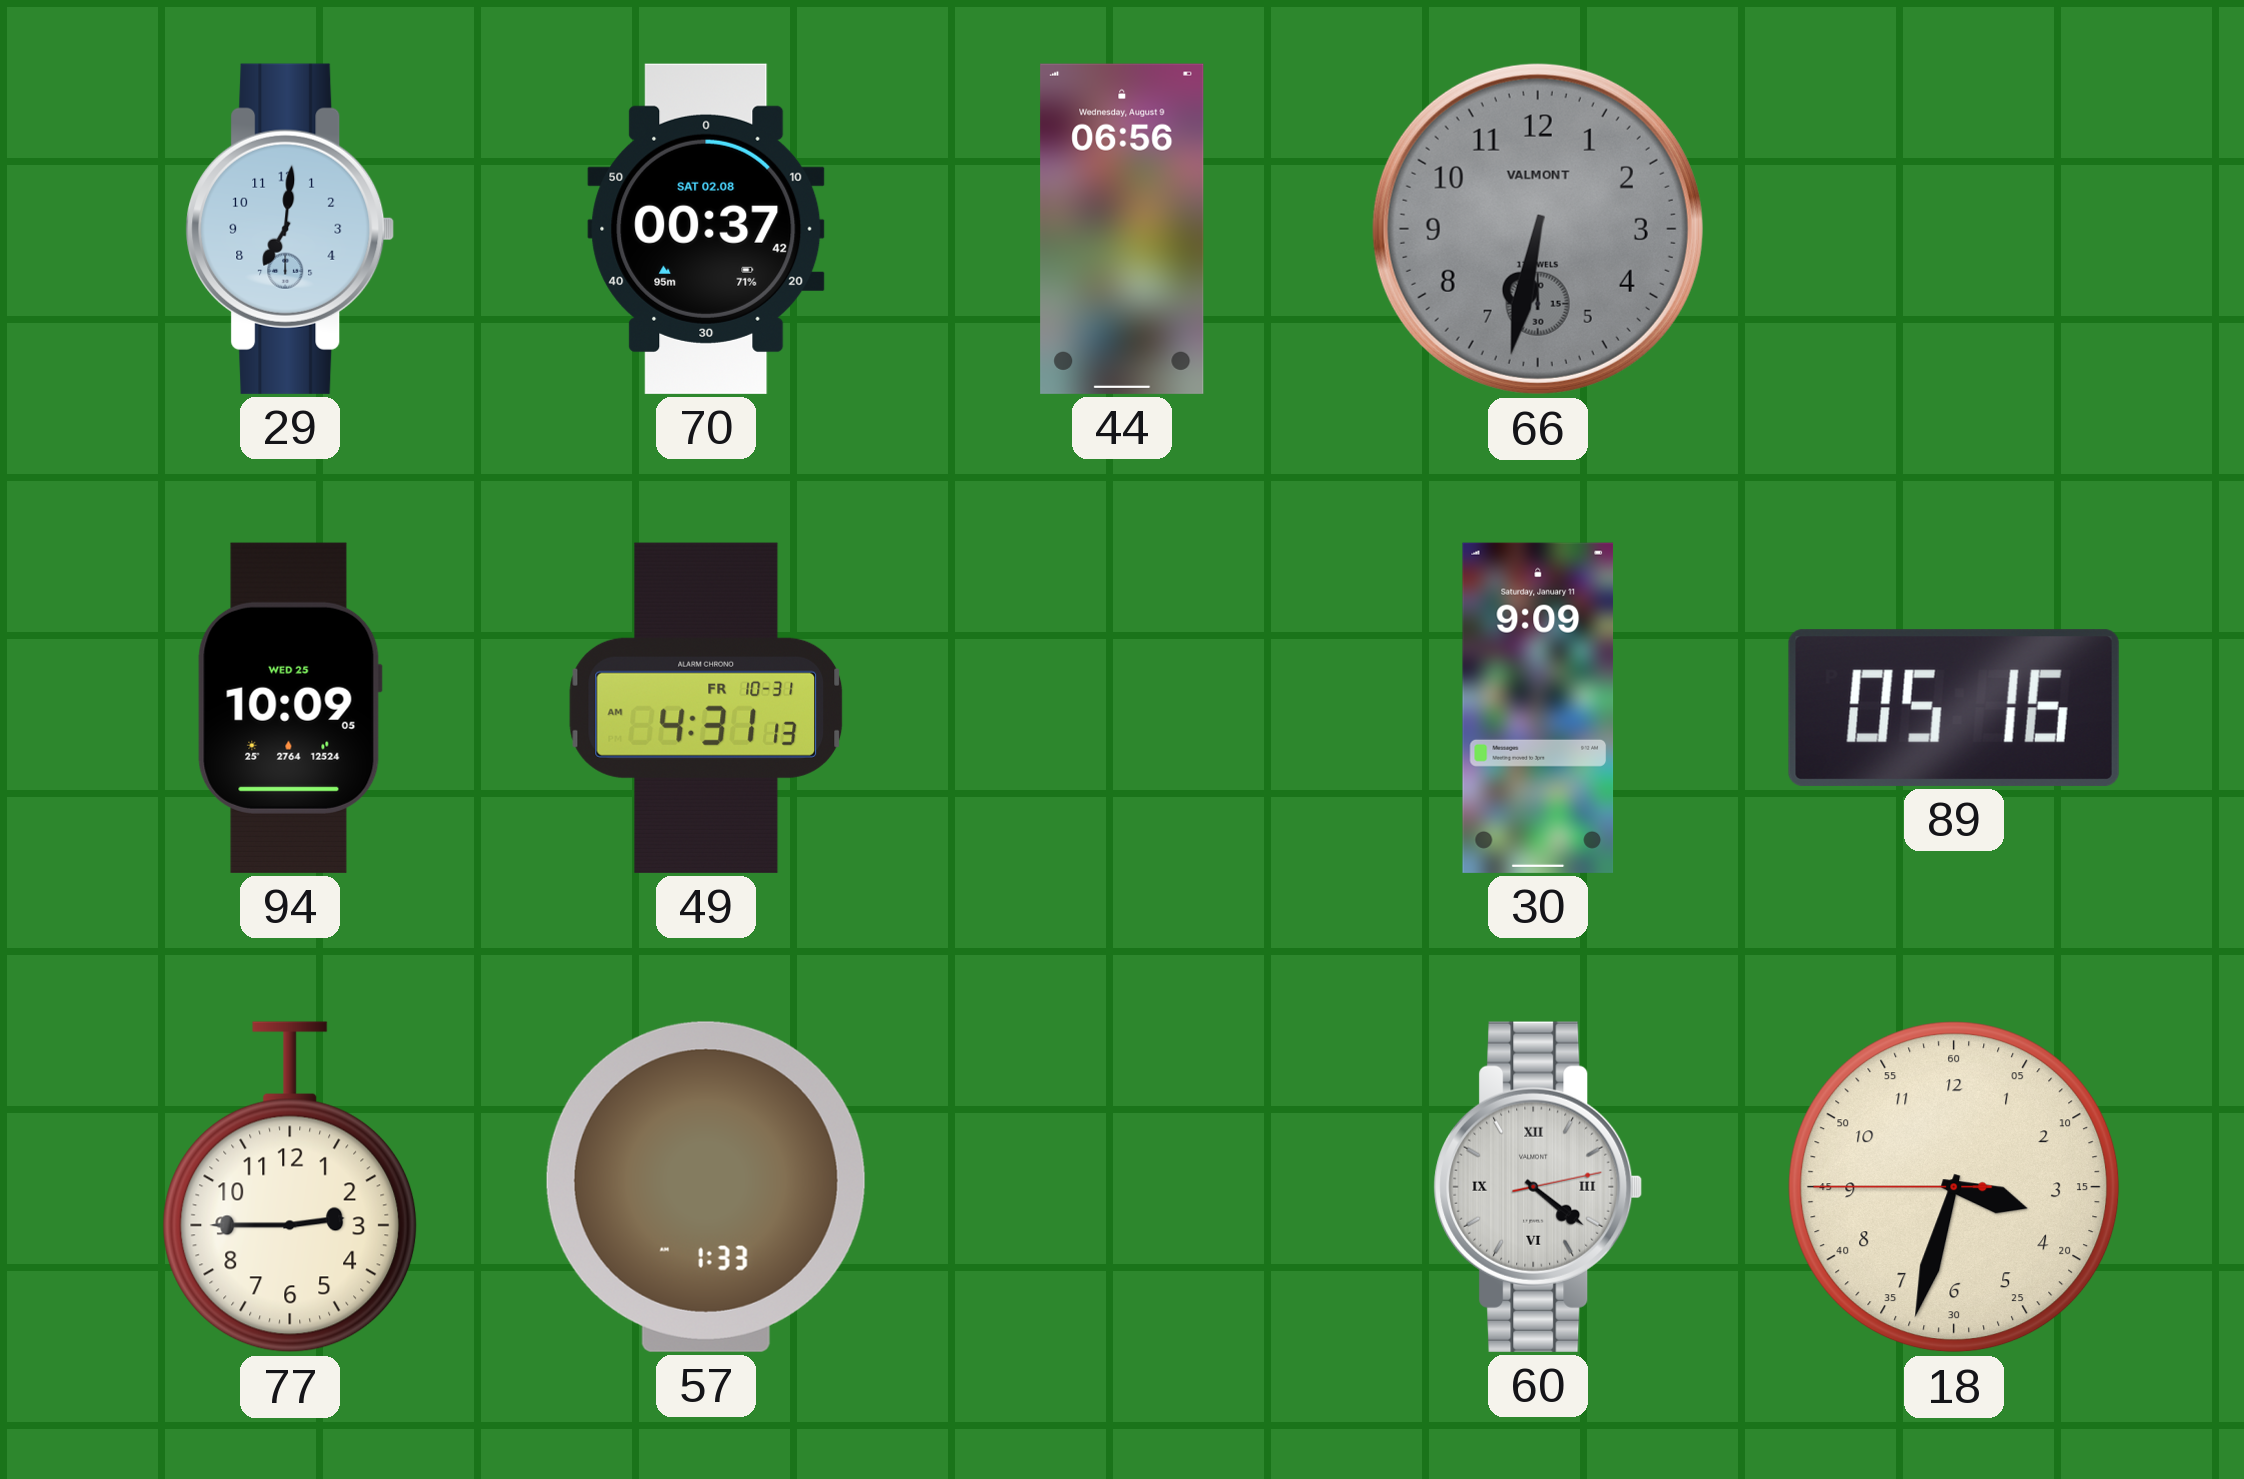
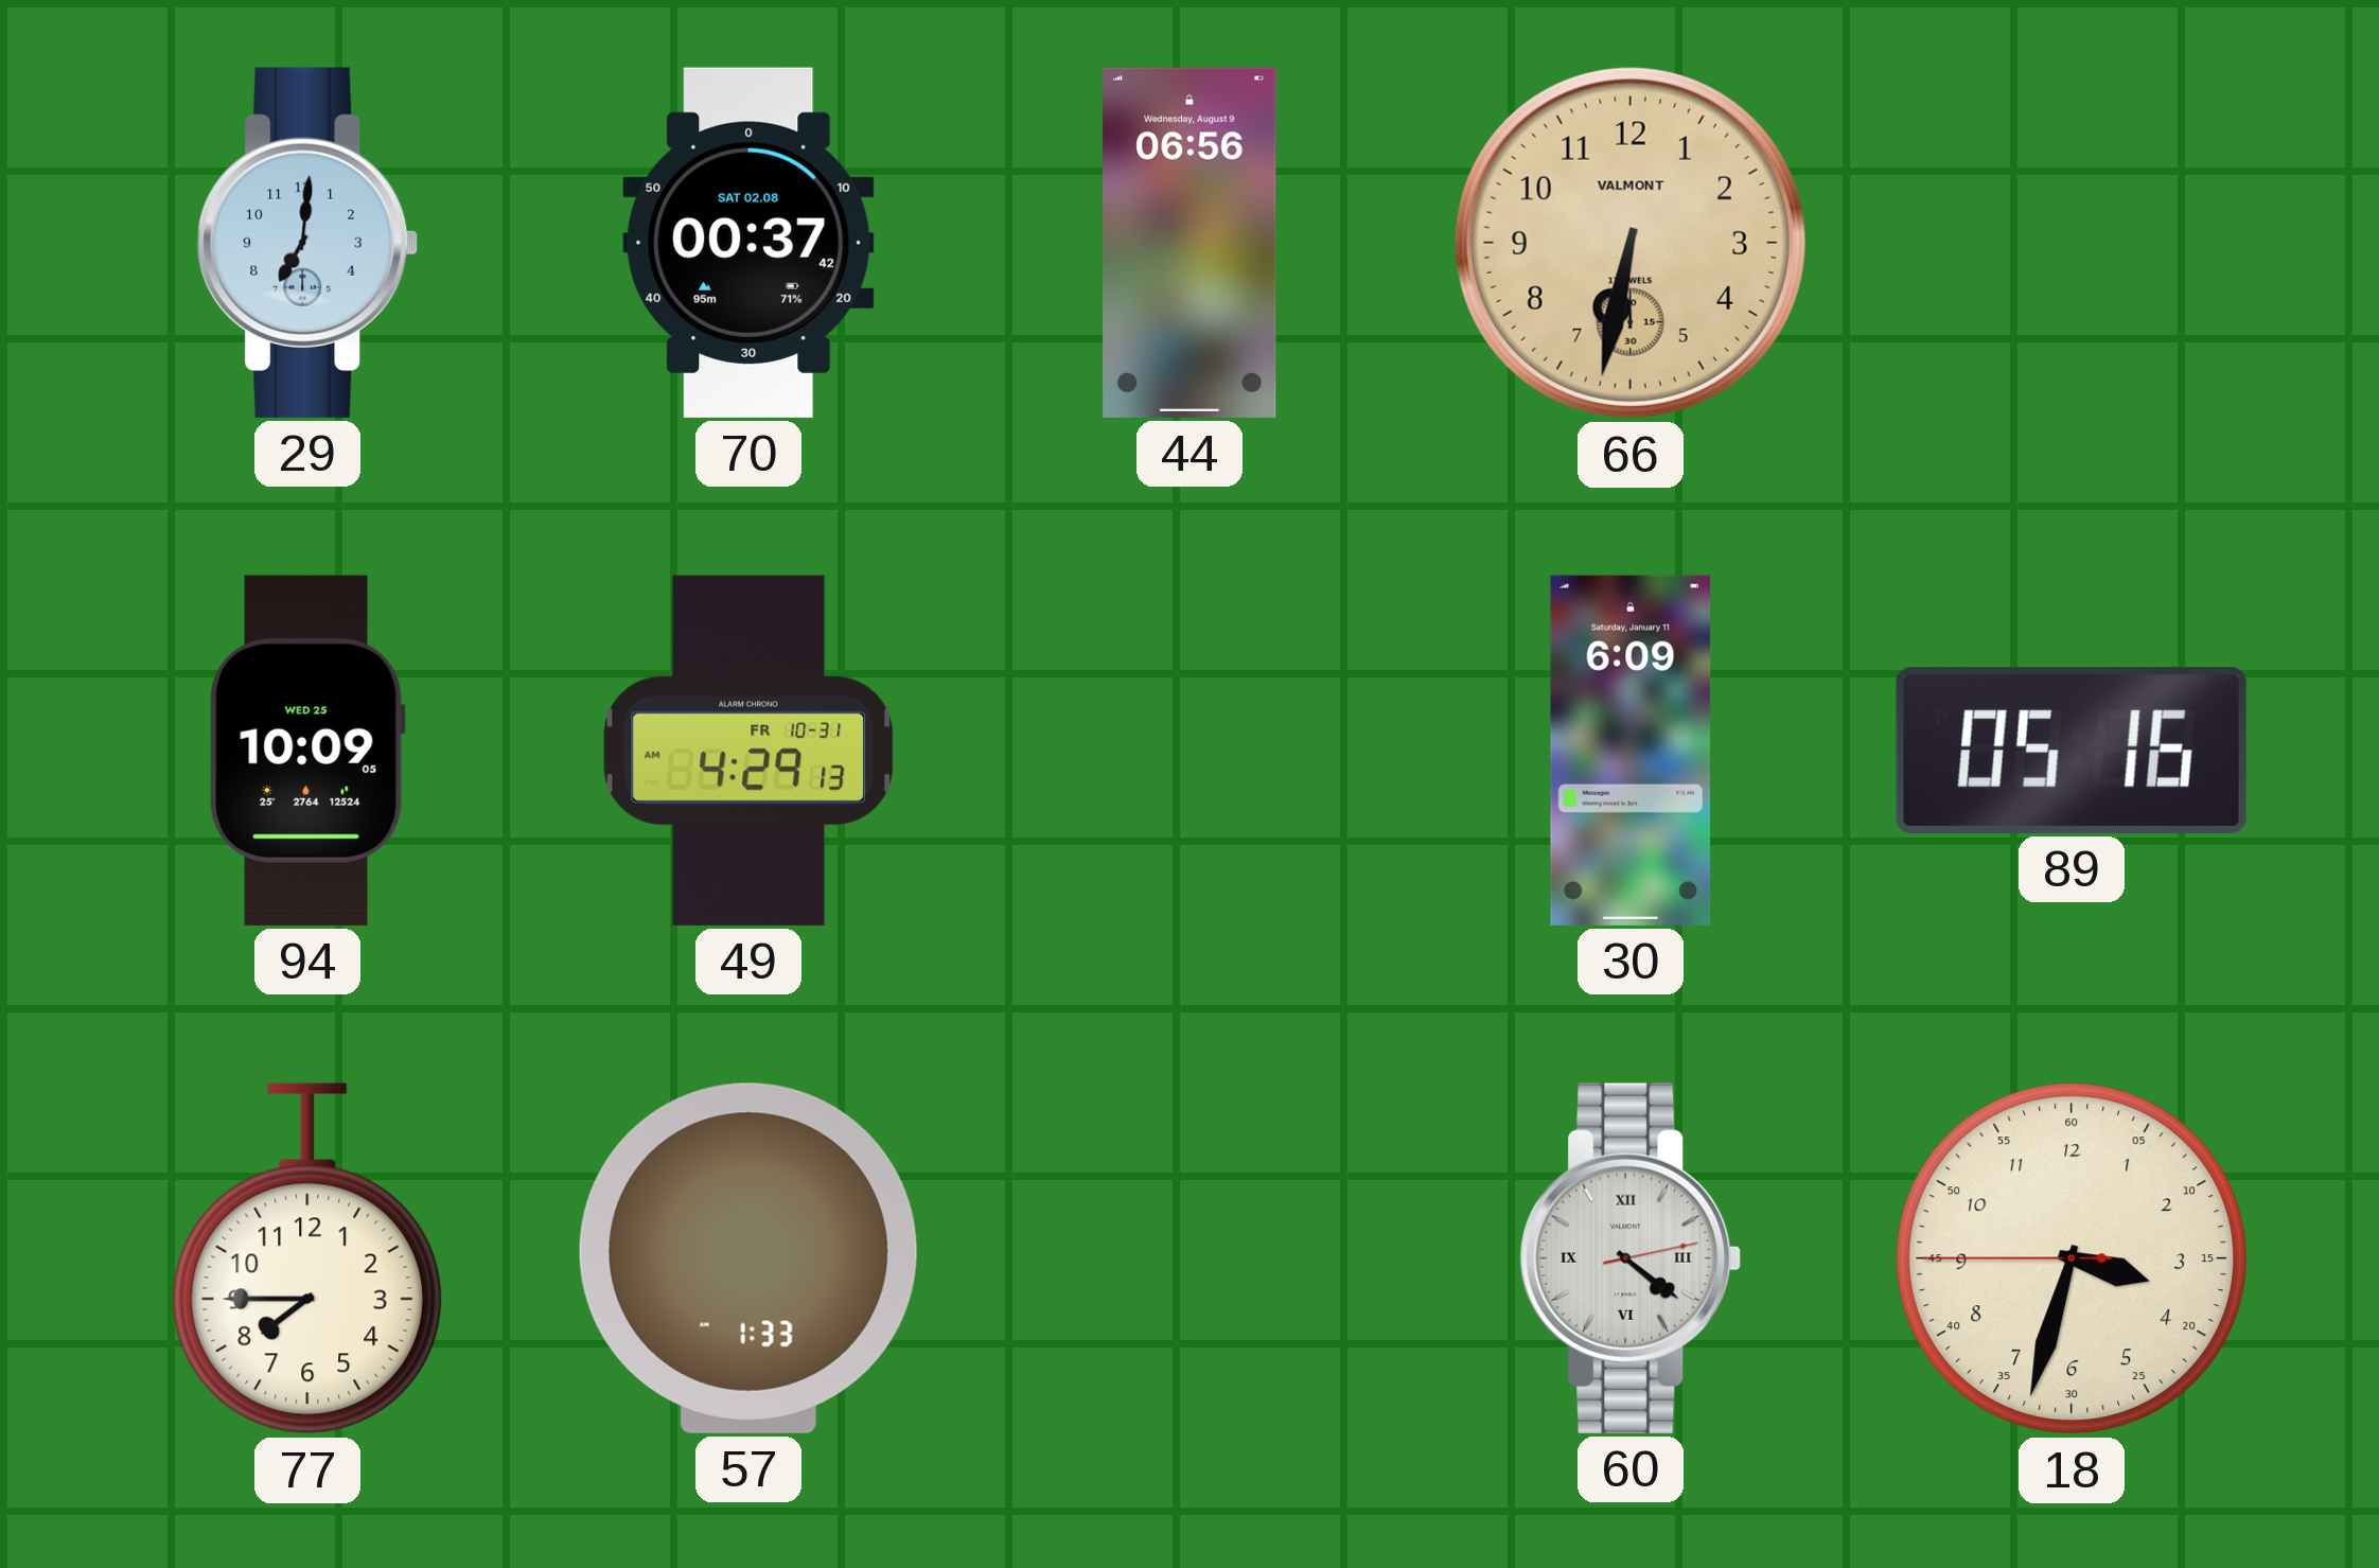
66 dial: grey -> champagne
49: 4:31 -> 4:29
30: 9:09 -> 6:09
77: 2:45 -> 7:45
